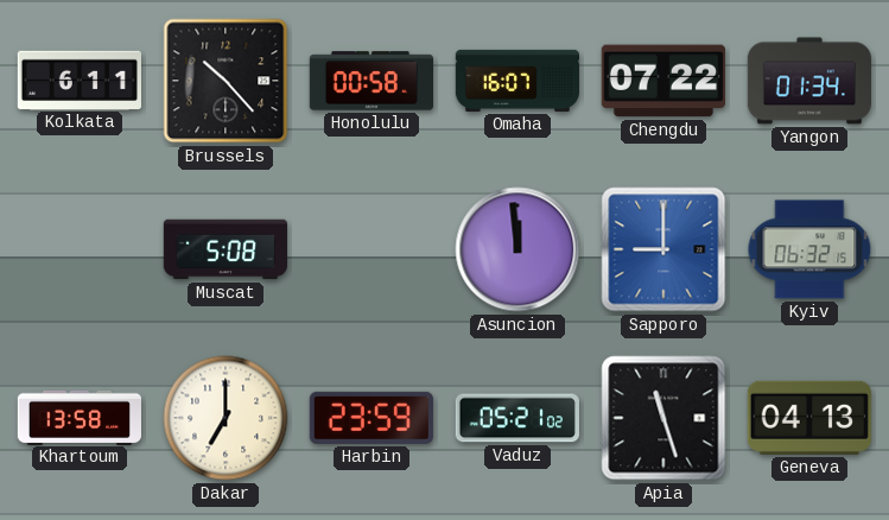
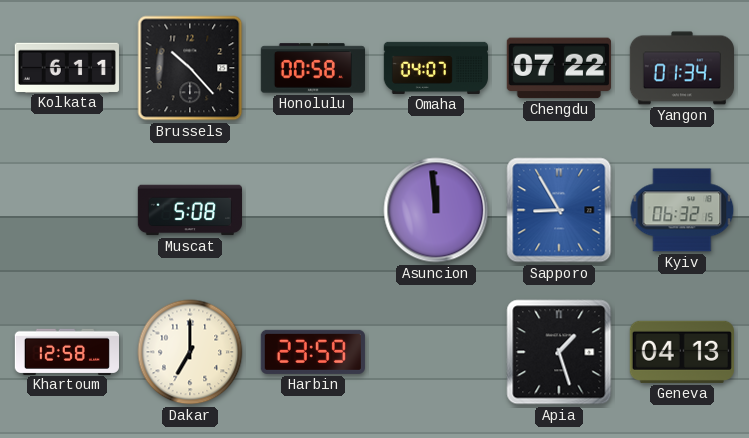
Omaha: 16:07 -> 04:07
Sapporo: 9:00 -> 8:55
Khartoum: 13:58 -> 12:58
Vaduz: 05:21 -> none
Apia: 11:27 -> 1:27
